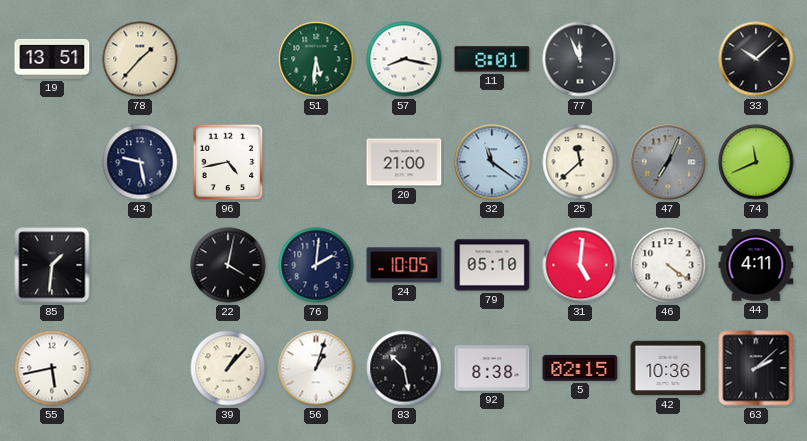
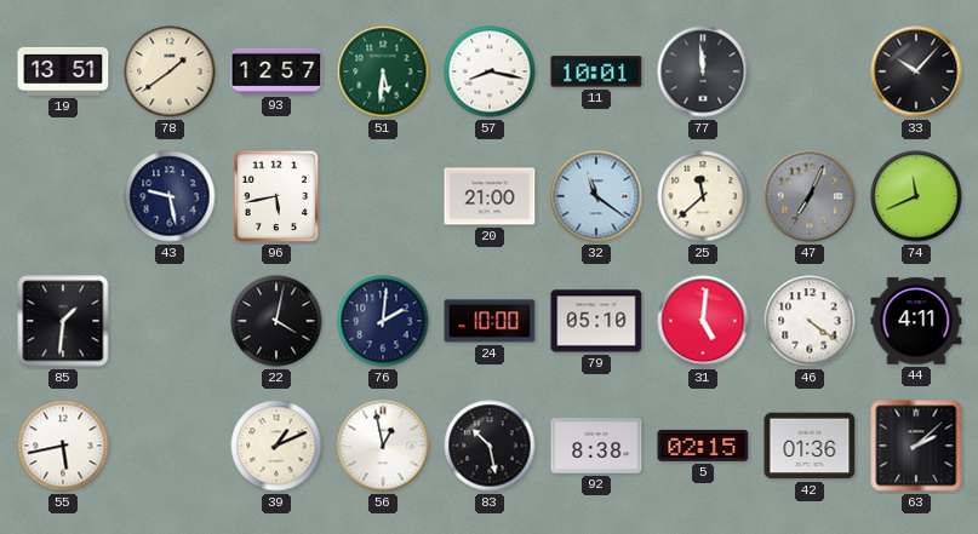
78: 1:37 -> 1:39
93: none -> 12:57
11: 8:01 -> 10:01
77: 11:56 -> 11:59
33: 10:08 -> 10:07
96: 4:43 -> 5:43
24: 10:05 -> 10:00
39: 1:07 -> 1:11
56: 1:03 -> 12:58
42: 10:36 -> 01:36
